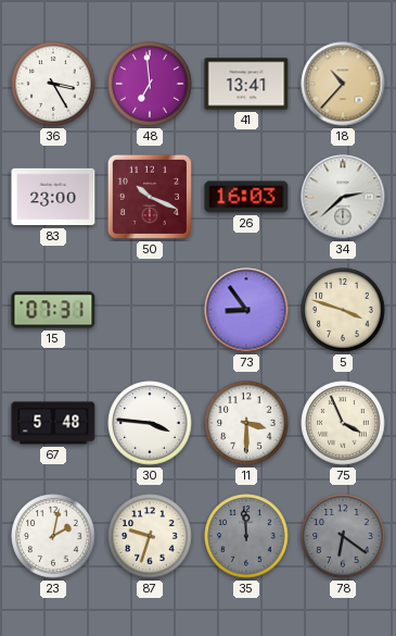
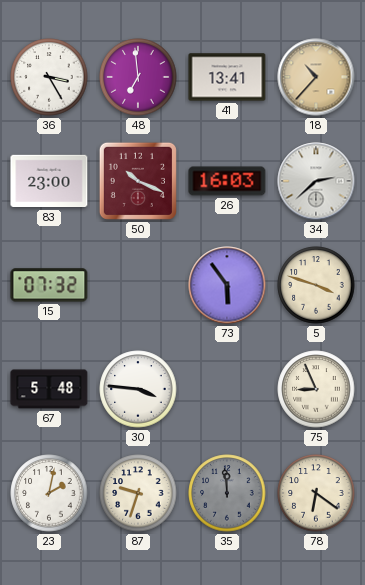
15: 07:31 -> 07:32
73: 8:54 -> 5:54
11: 3:30 -> none
75: 3:56 -> 8:56
78 dial: grey -> cream
